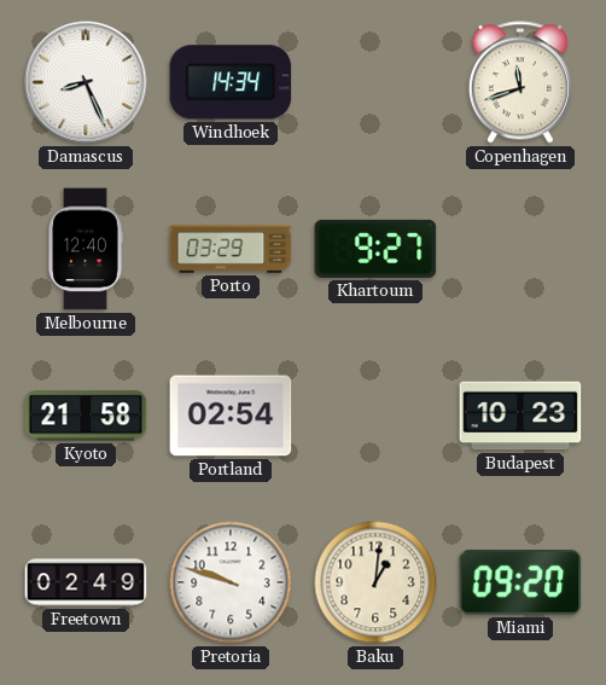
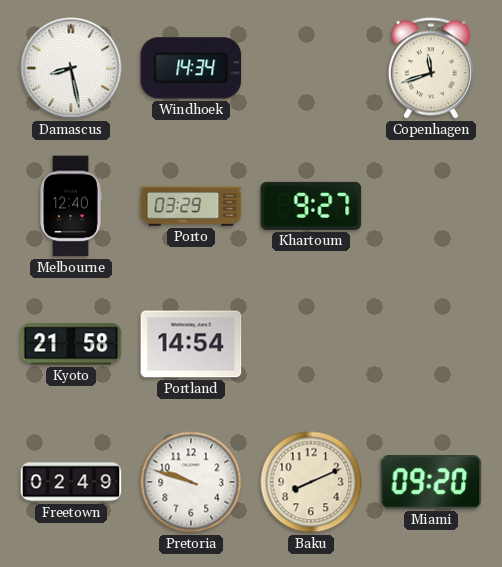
Damascus: 8:26 -> 8:28
Portland: 02:54 -> 14:54
Budapest: 10:23 -> none
Baku: 1:01 -> 8:11
